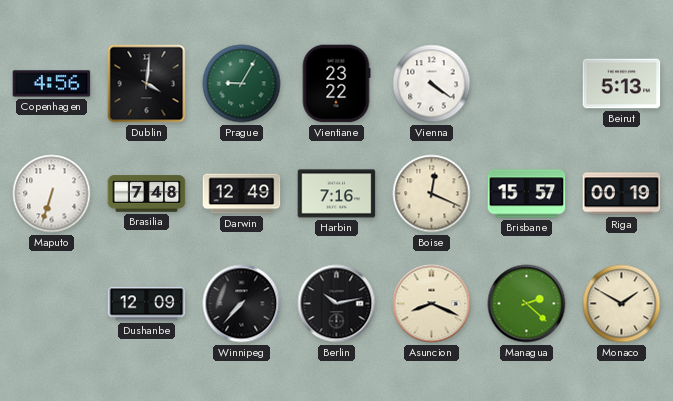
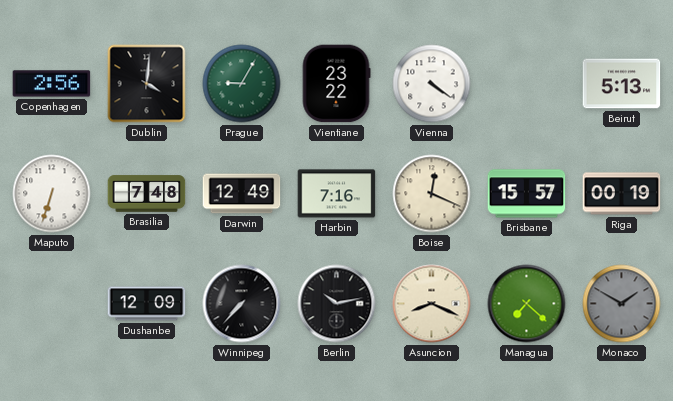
Copenhagen: 4:56 -> 2:56
Managua: 2:22 -> 7:22
Monaco dial: cream -> grey
